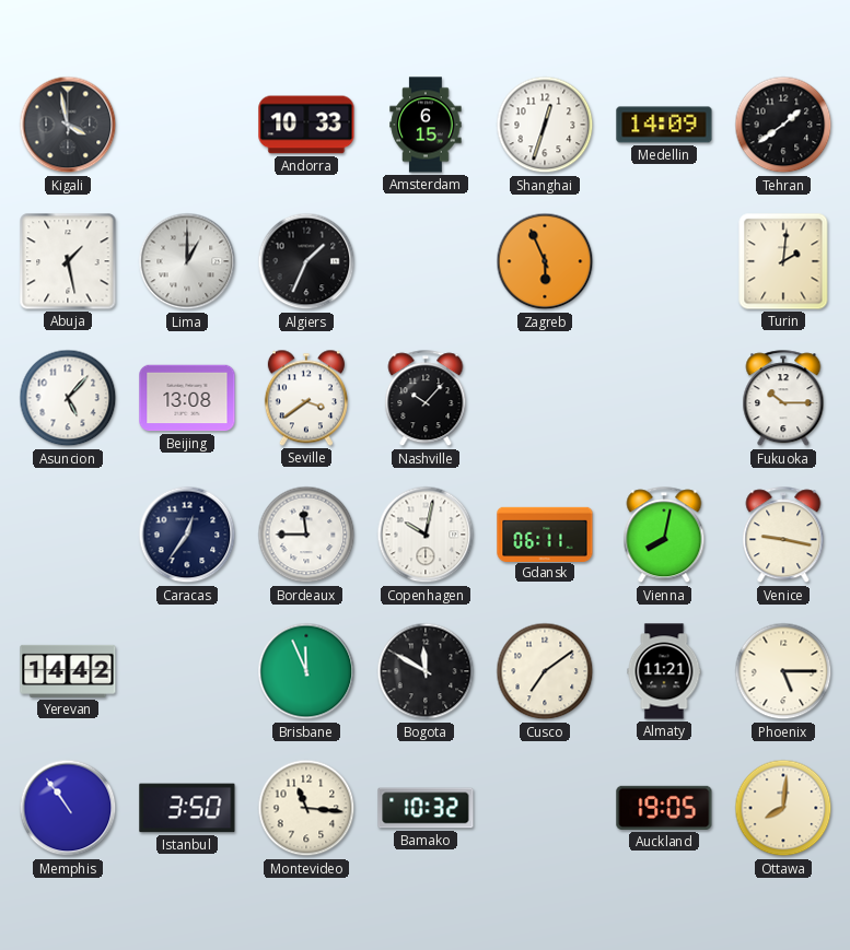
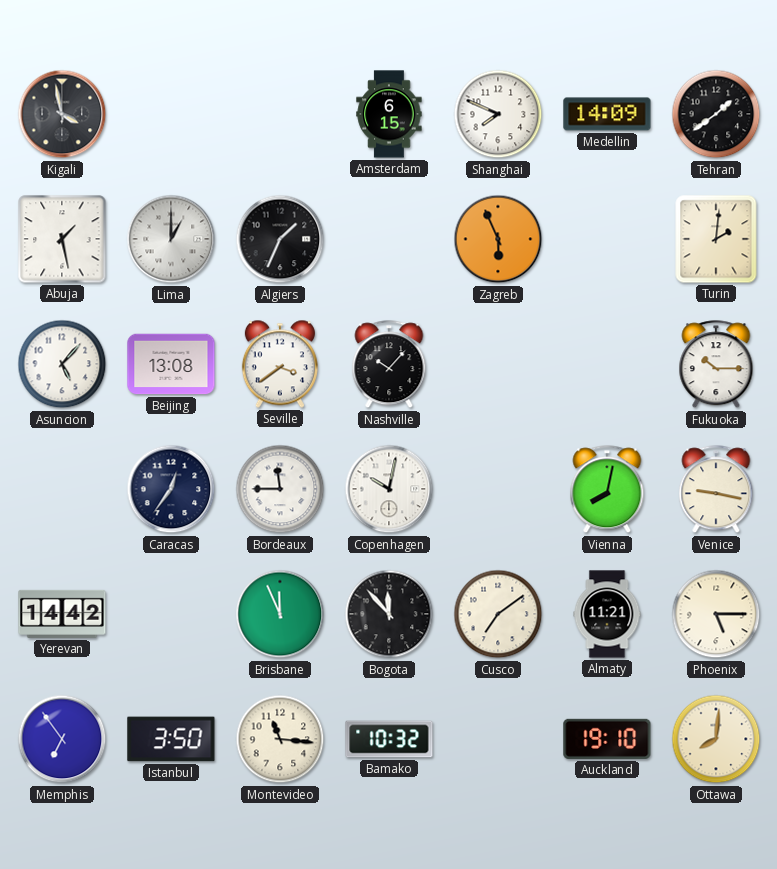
Andorra: 10:33 -> none
Shanghai: 12:33 -> 7:49
Gdansk: 06:11 -> none
Bogota: 11:50 -> 11:53
Memphis: 10:54 -> 6:54
Auckland: 19:05 -> 19:10
